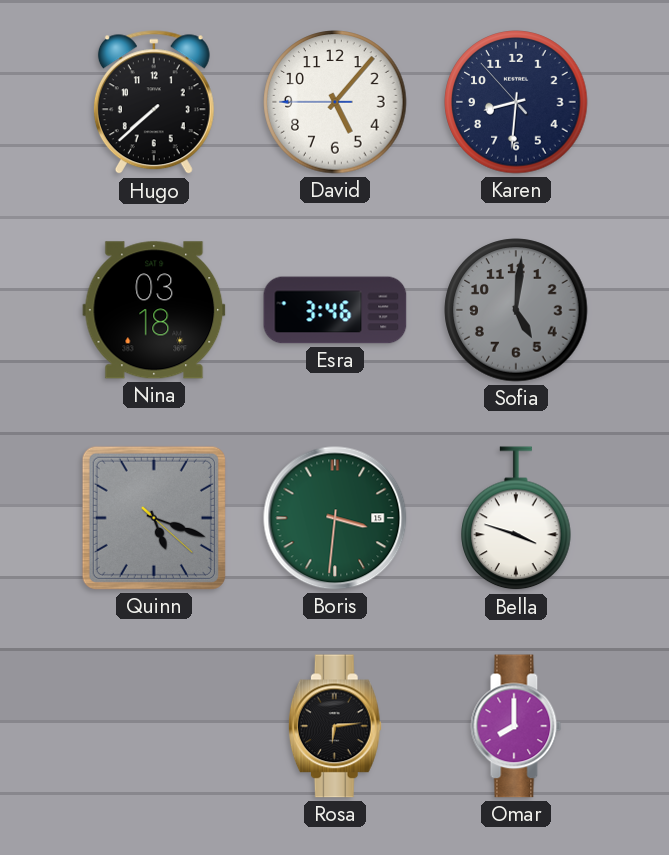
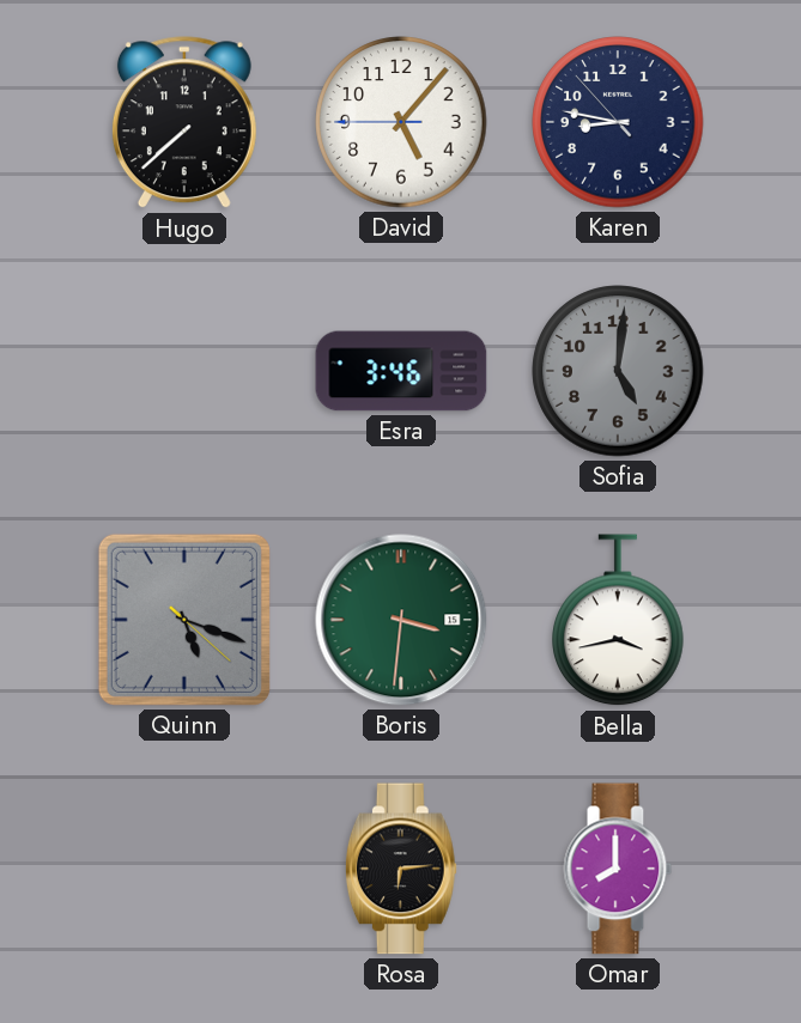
Karen: 8:30 -> 8:46
Nina: 03:18 -> none
Bella: 3:48 -> 3:43
